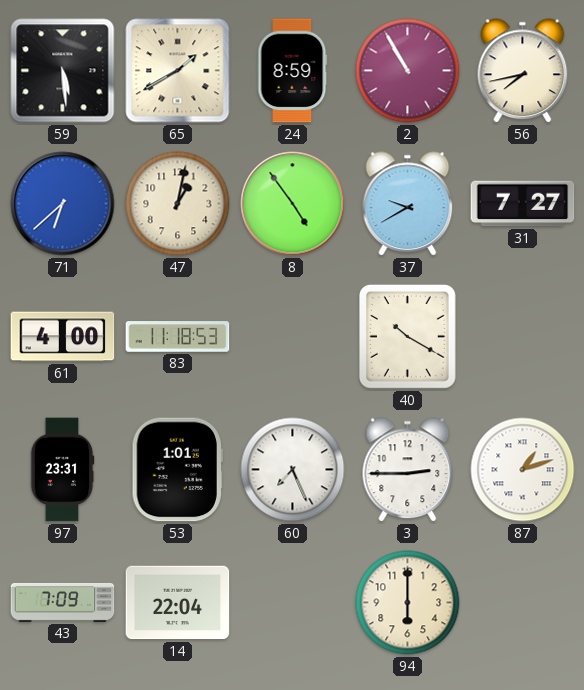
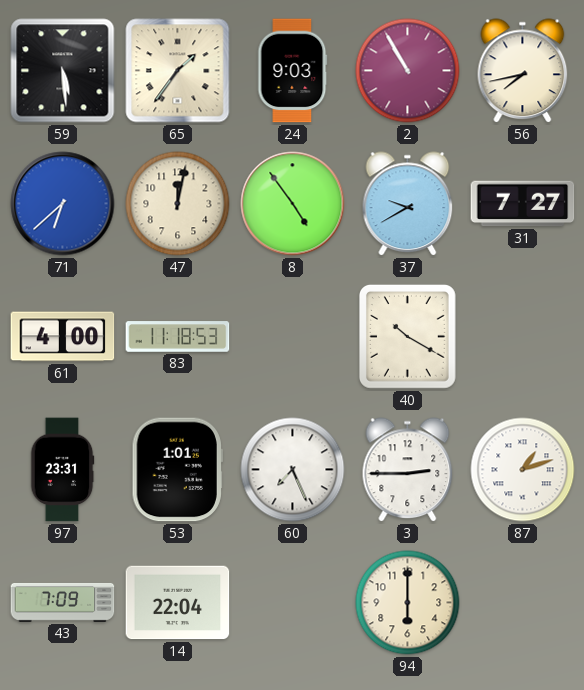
65: 1:40 -> 1:36
24: 8:59 -> 9:03
47: 1:02 -> 12:02
